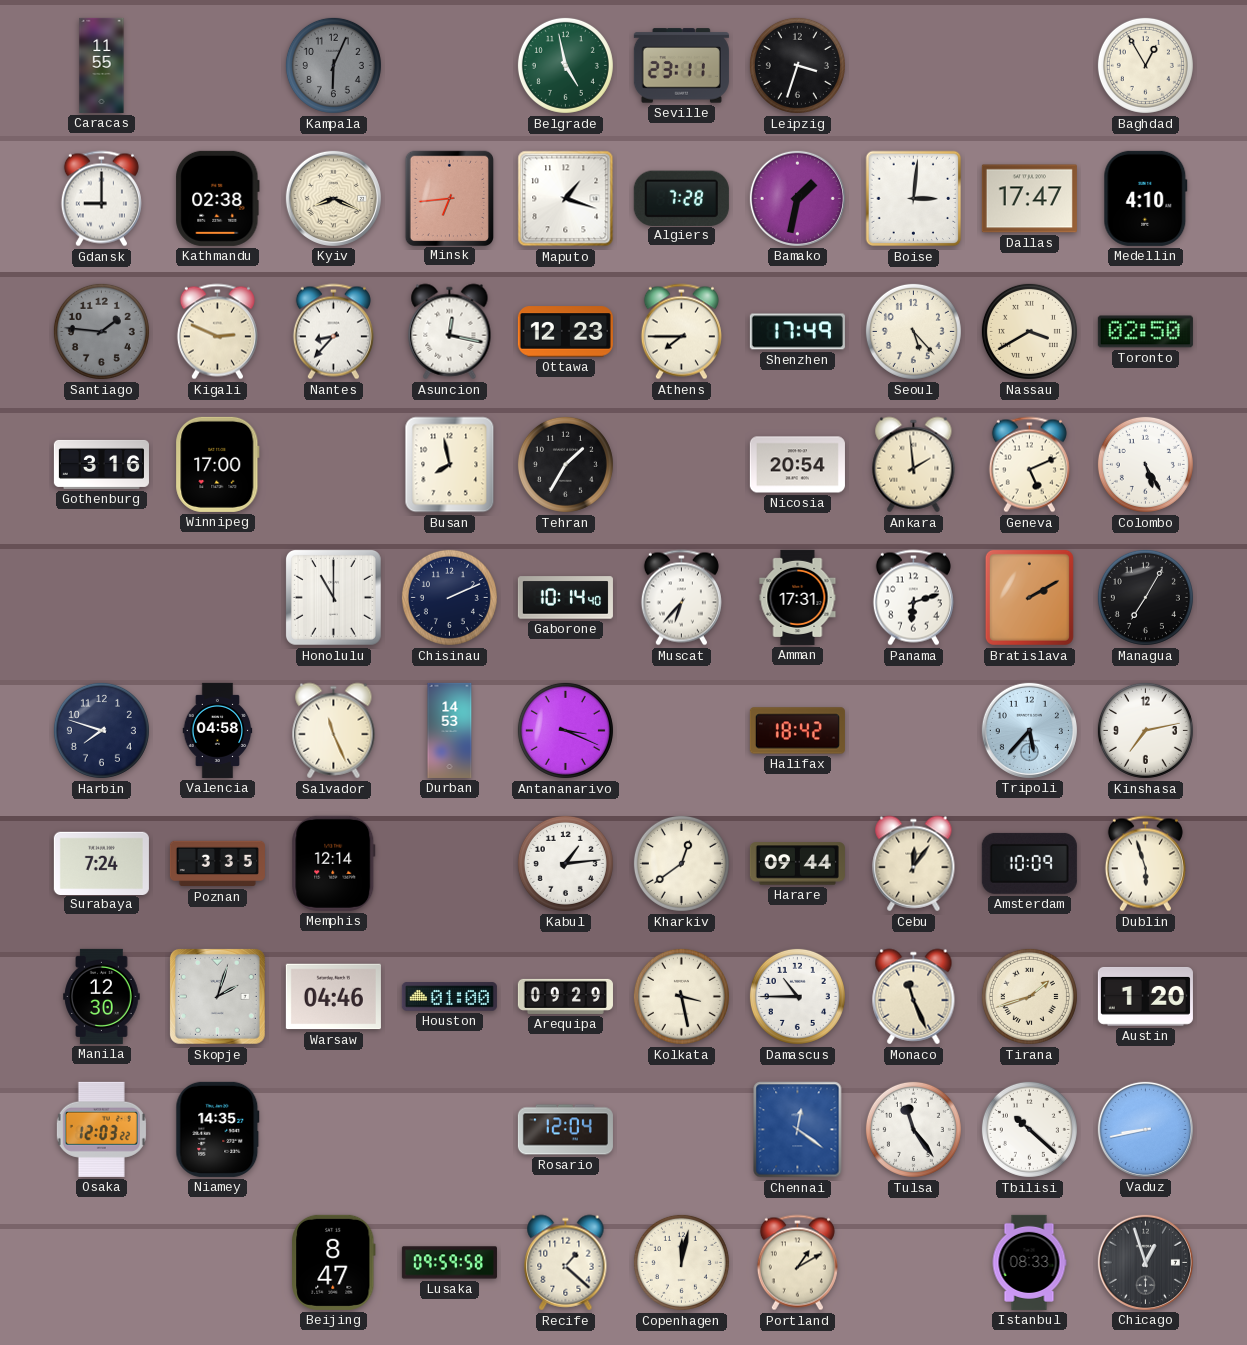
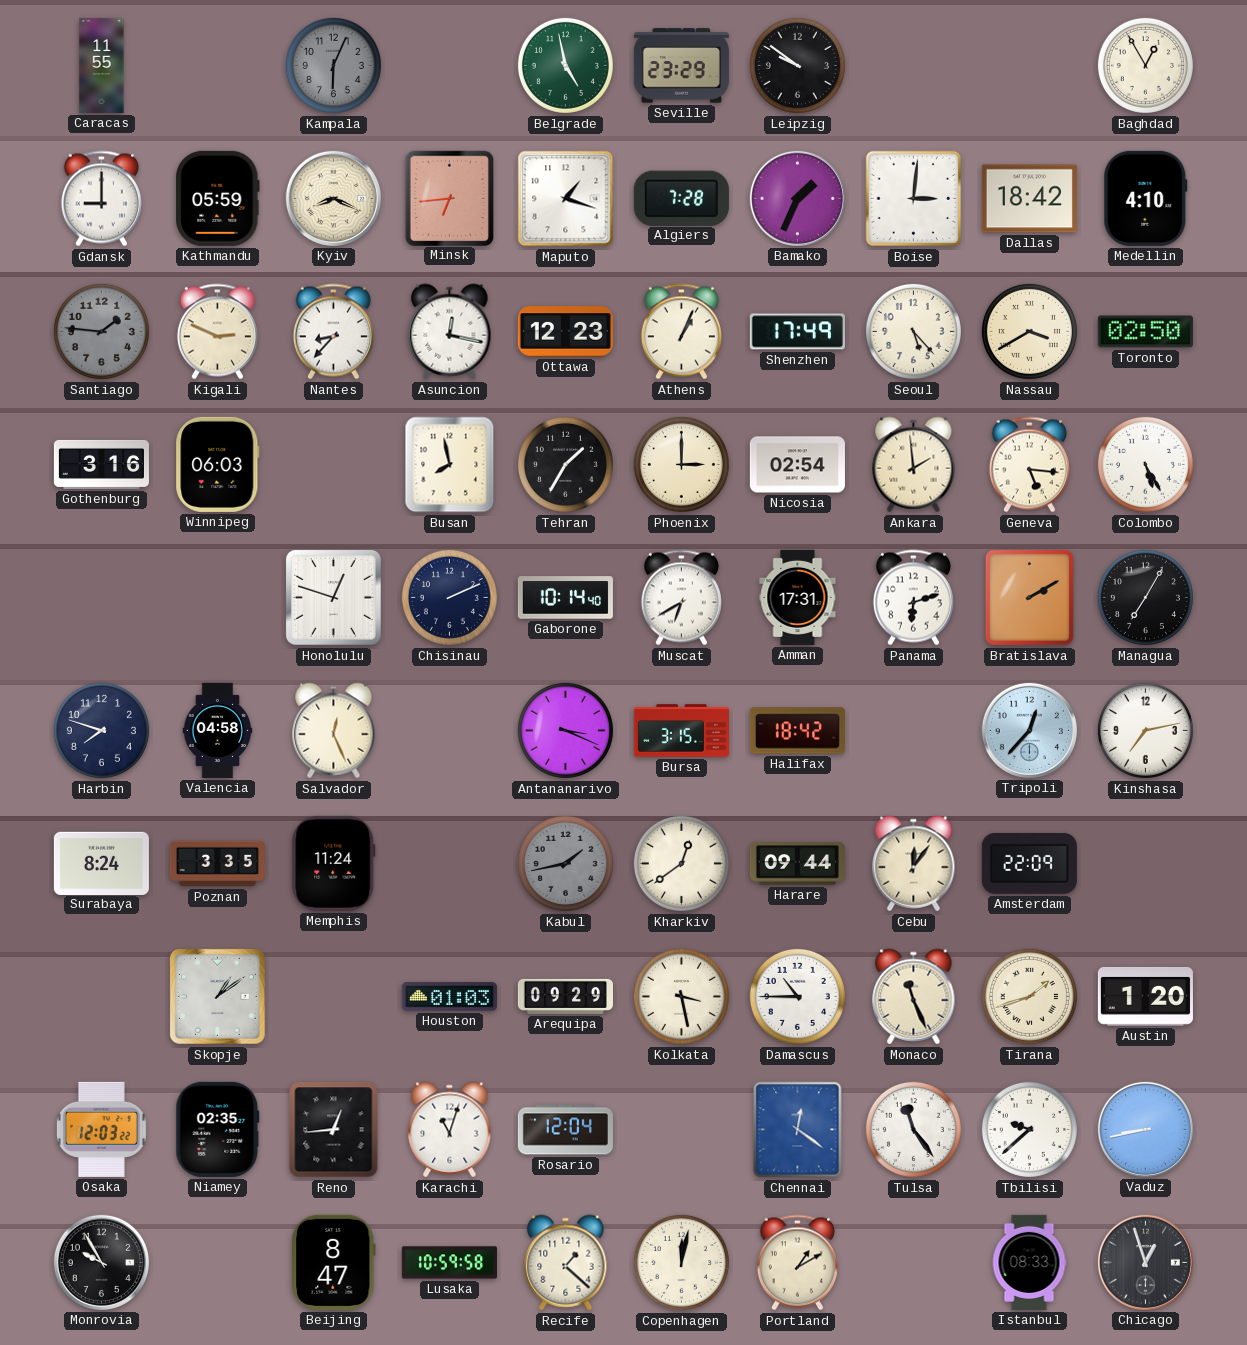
Seville: 23:11 -> 23:29
Leipzig: 3:33 -> 9:51
Kathmandu: 02:38 -> 05:59
Bamako: 1:32 -> 1:34
Dallas: 17:47 -> 18:42
Athens: 7:45 -> 1:04
Winnipeg: 17:00 -> 06:03
Phoenix: none -> 3:00
Nicosia: 20:54 -> 02:54
Geneva: 5:11 -> 5:16
Honolulu: 11:00 -> 12:48
Muscat: 6:37 -> 6:40
Salvador: 11:26 -> 12:26
Durban: 14:53 -> none
Bursa: none -> 3:15
Tripoli: 5:37 -> 12:37
Surabaya: 7:24 -> 8:24
Memphis: 12:14 -> 11:24
Kabul: 1:14 -> 1:43
Kabul dial: white -> grey
Amsterdam: 10:09 -> 22:09
Dublin: 5:57 -> none
Manila: 12:30 -> none
Skopje: 2:03 -> 1:09
Warsaw: 04:46 -> none
Houston: 01:00 -> 01:03
Niamey: 14:35 -> 02:35
Reno: none -> 12:44
Karachi: none -> 11:03
Tbilisi: 10:22 -> 9:38
Monrovia: none -> 9:55
Lusaka: 09:59 -> 10:59
